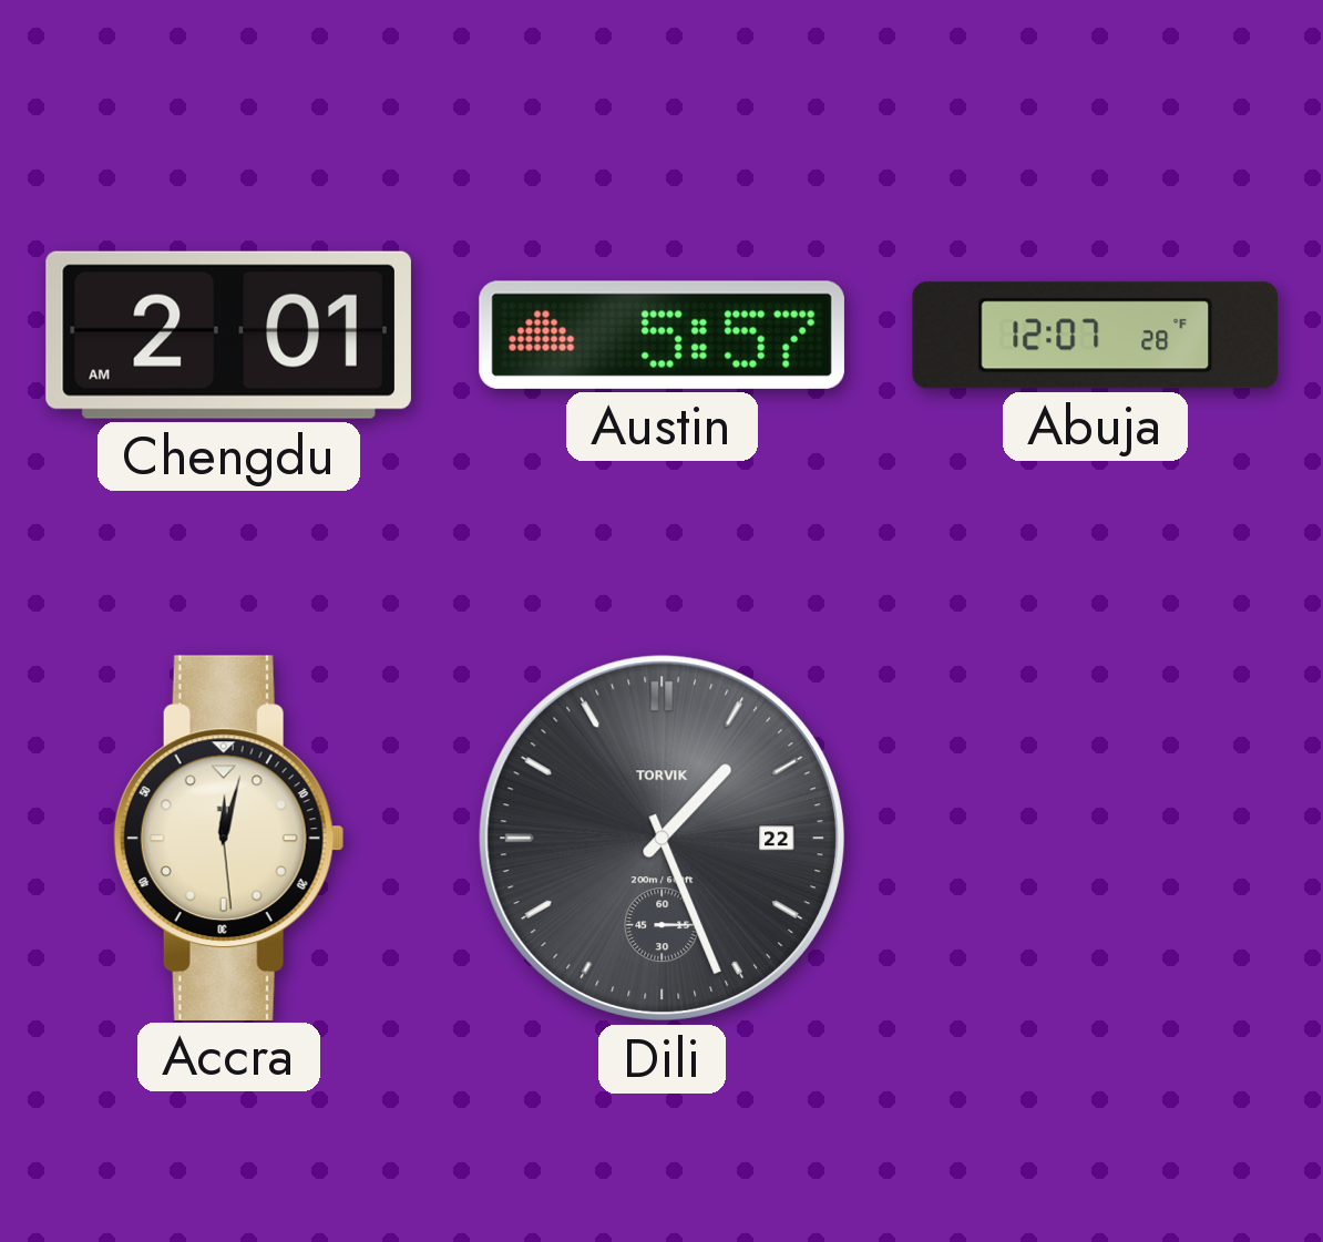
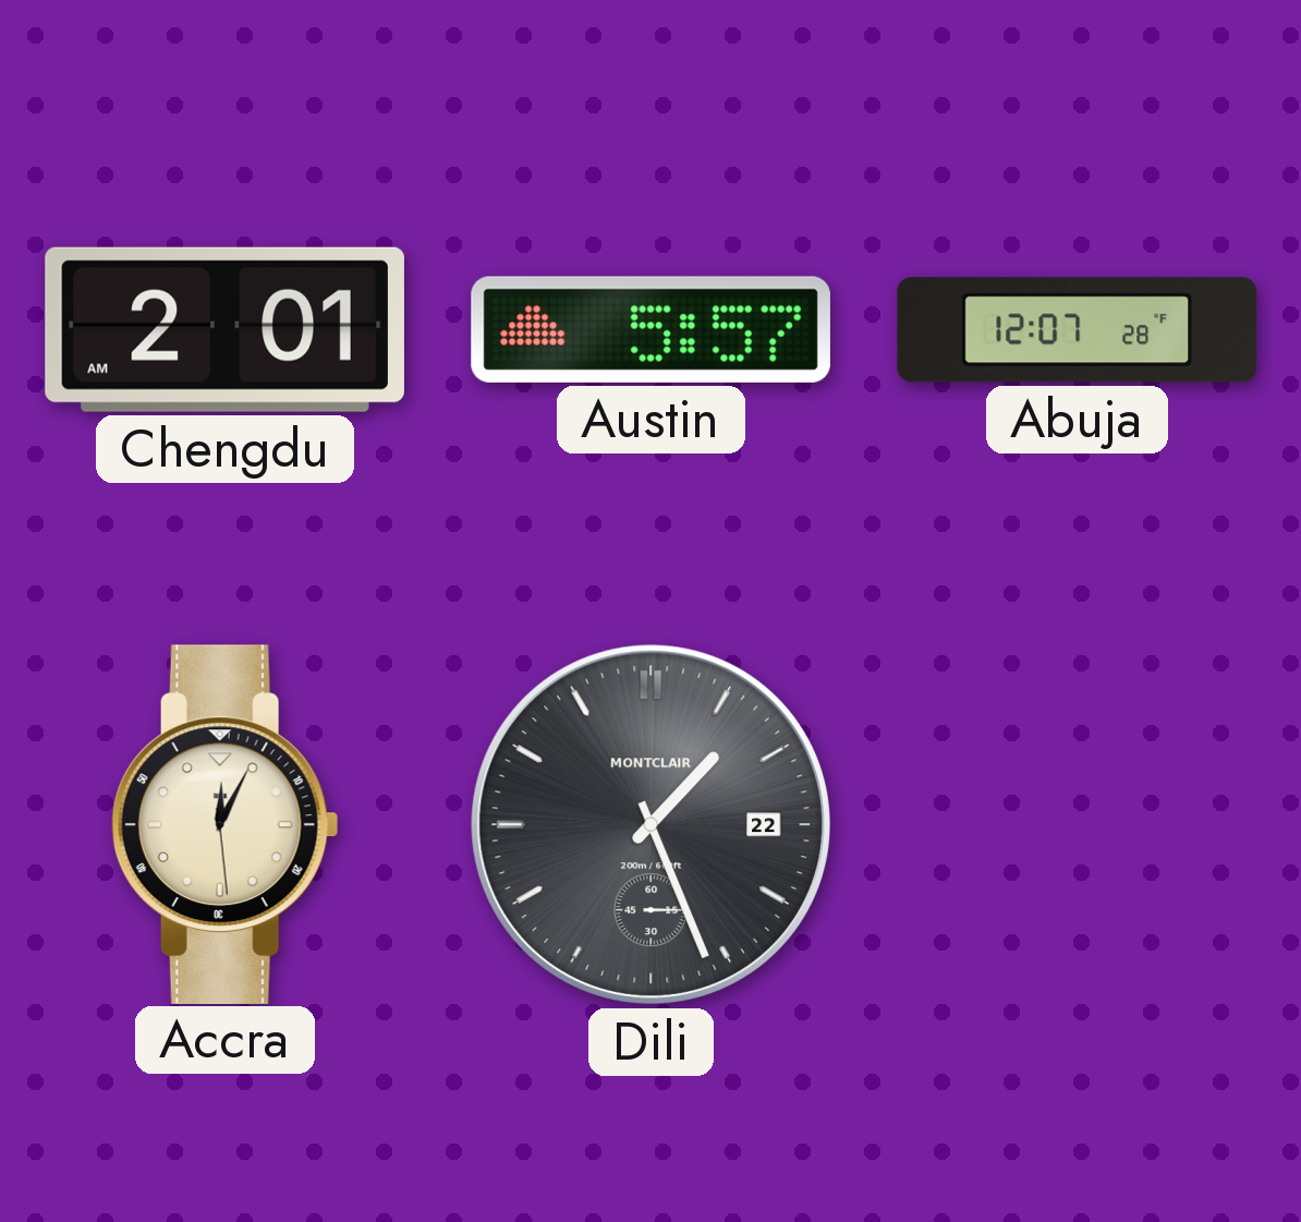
Accra: 12:02 -> 12:04
Dili brand: TORVIK -> MONTCLAIR
